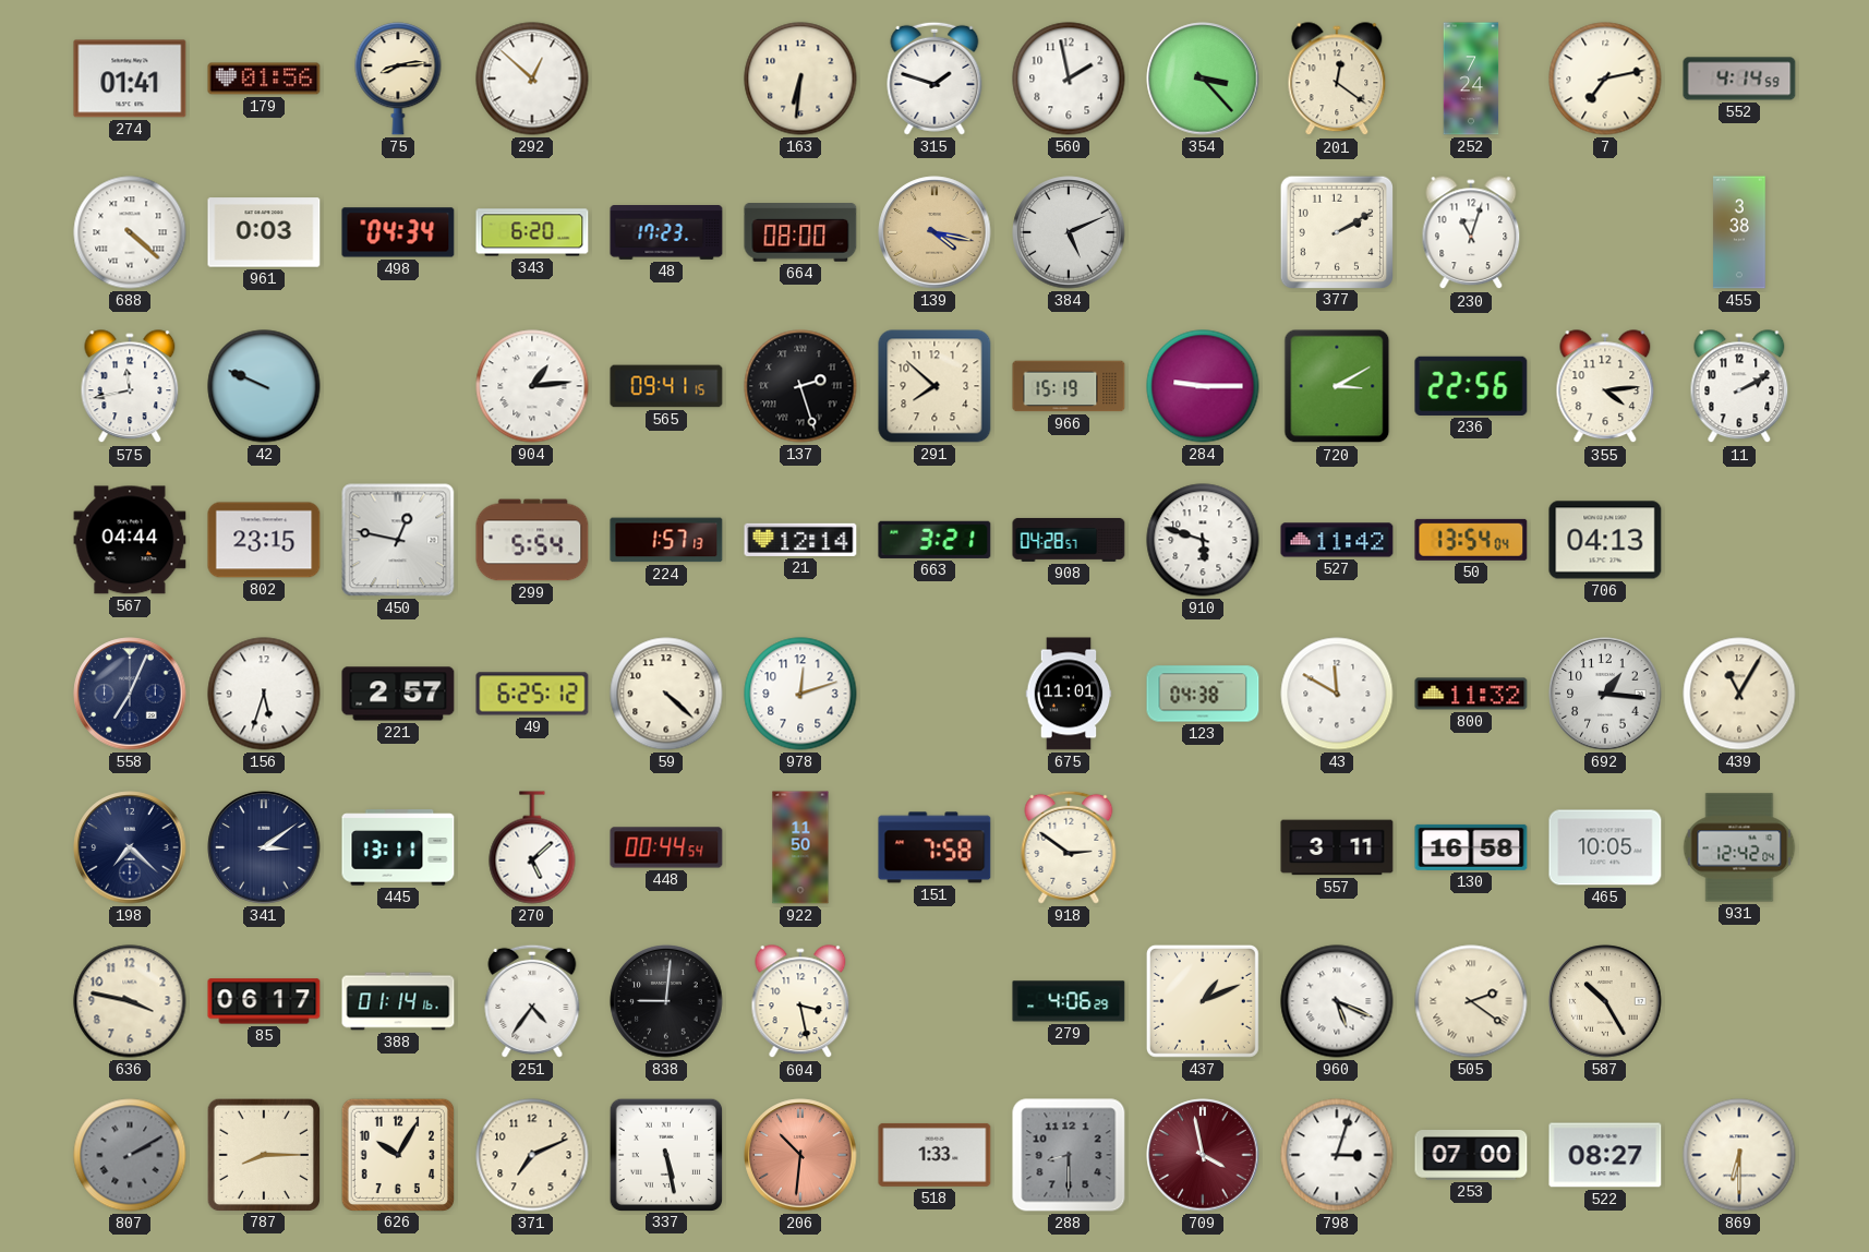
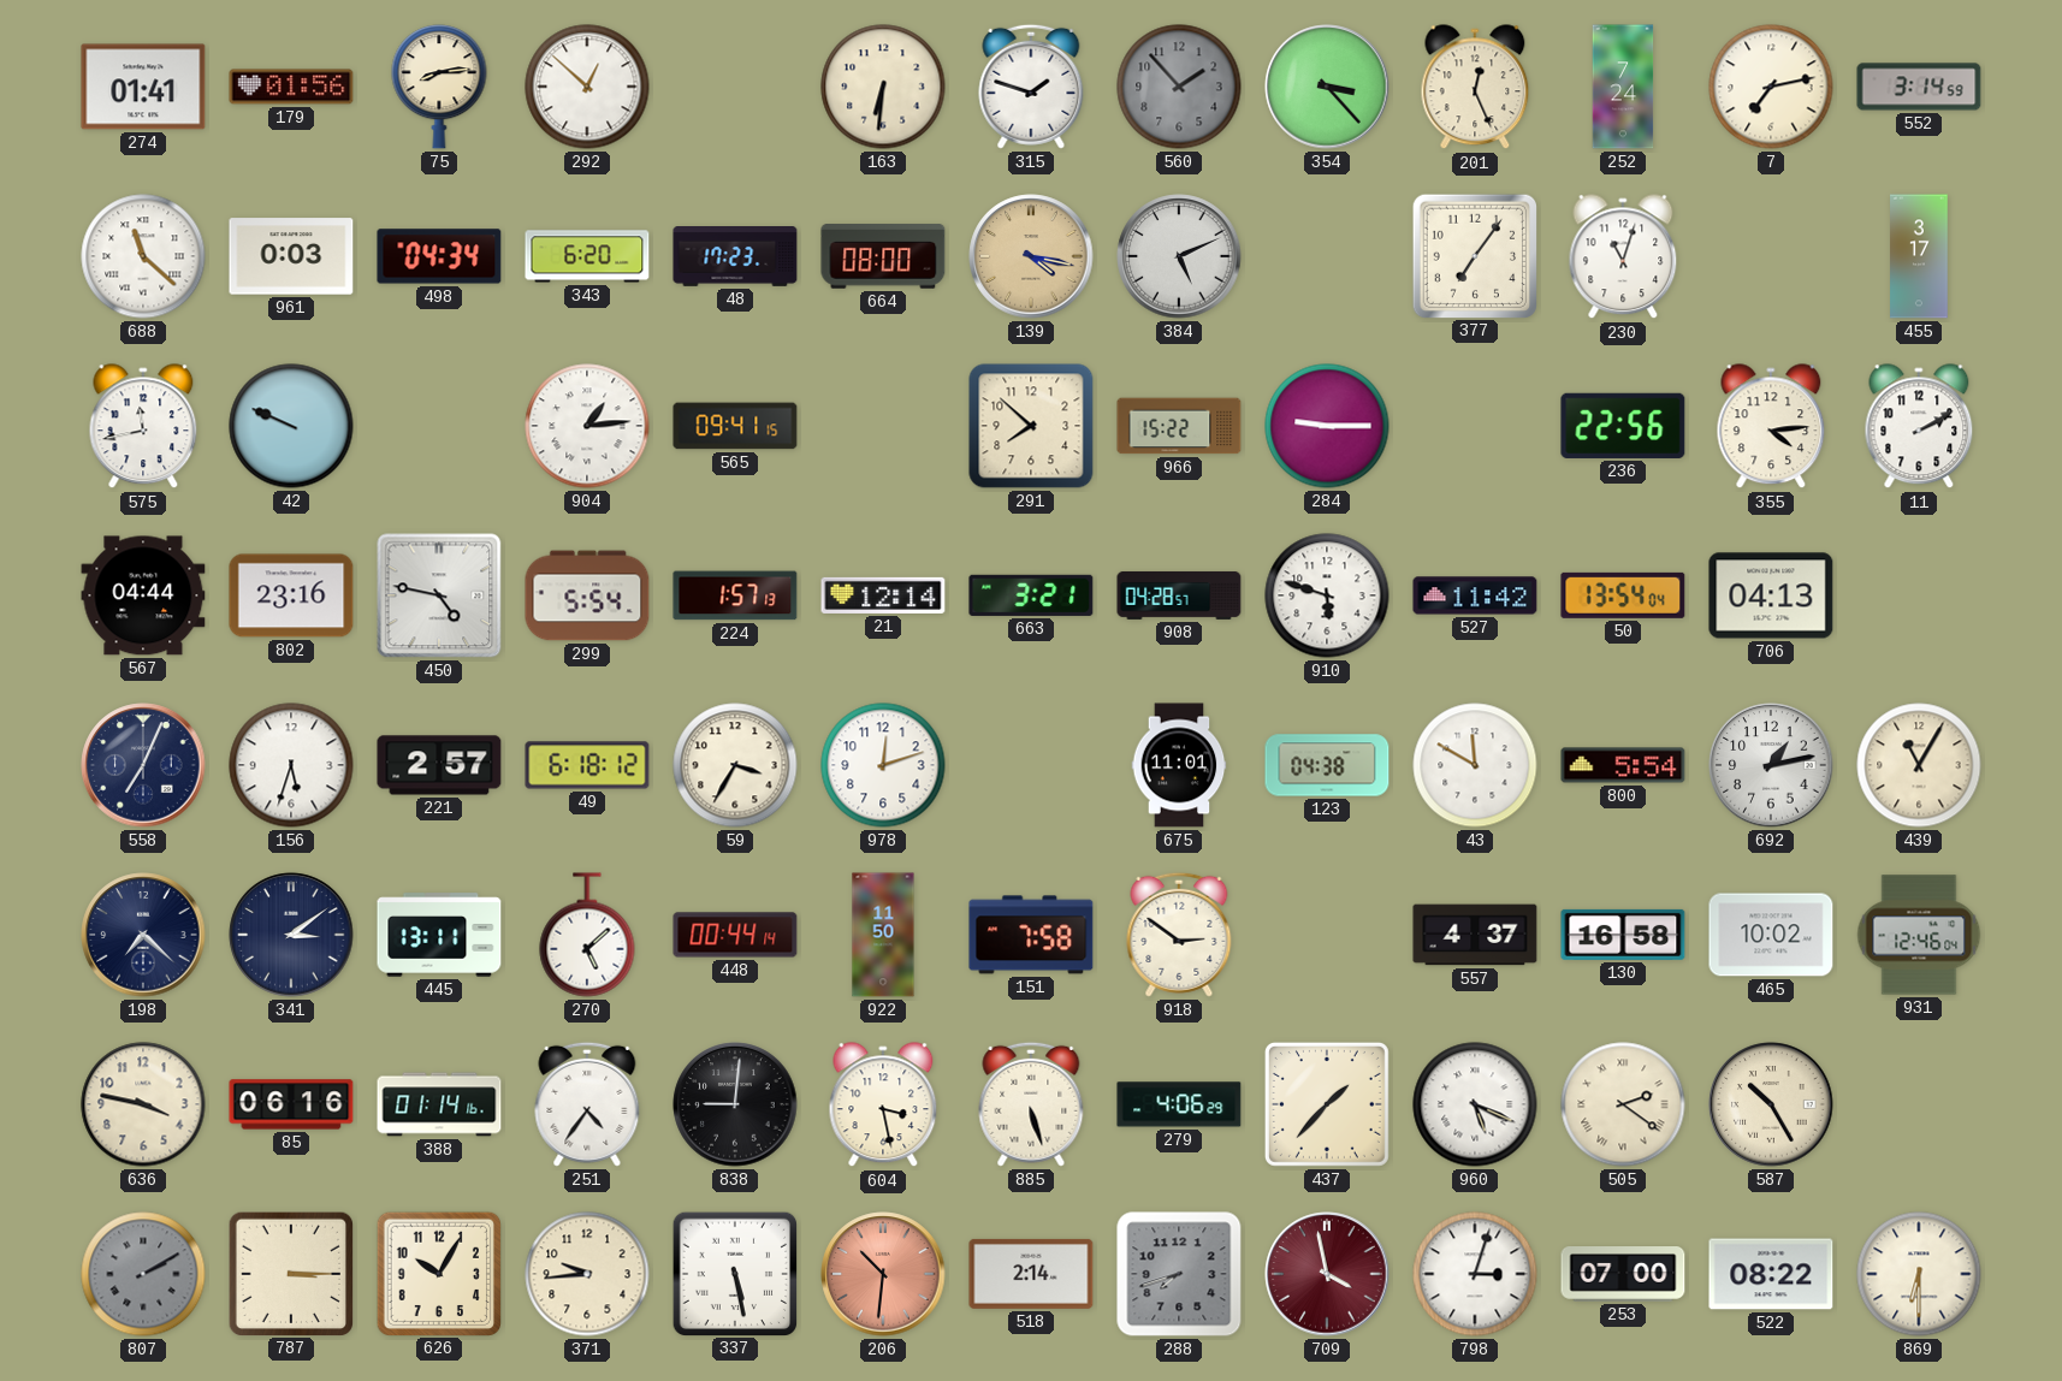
560: 1:58 -> 1:53
560 dial: white -> grey
201: 12:21 -> 12:26
552: 4:14 -> 3:14
688: 4:22 -> 11:22
377: 2:10 -> 7:06
455: 3:38 -> 3:17
137: 2:27 -> none
966: 15:19 -> 15:22
720: 3:10 -> none
802: 23:15 -> 23:16
450: 12:47 -> 4:47
49: 6:25 -> 6:18
59: 4:22 -> 3:35
800: 11:32 -> 5:54
692: 1:16 -> 1:13
448: 00:44:54 -> 00:44:14
557: 3:11 -> 4:37
465: 10:05 -> 10:02
931: 12:42 -> 12:46
85: 06:17 -> 06:16
885: none -> 5:27
437: 1:11 -> 1:37
787: 8:15 -> 3:15
371: 7:11 -> 9:44
518: 1:33 -> 2:14
288: 8:30 -> 7:42
522: 08:27 -> 08:22
